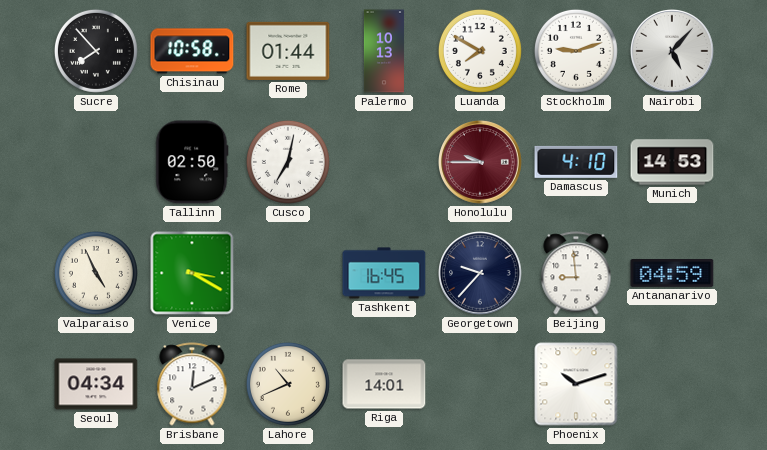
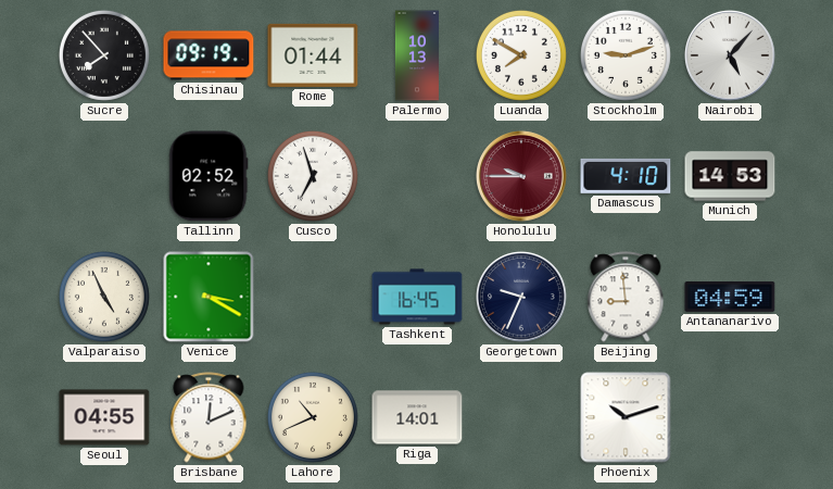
Chisinau: 10:58 -> 09:19
Tallinn: 02:50 -> 02:52
Cusco: 7:02 -> 6:57
Georgetown: 9:37 -> 9:34
Seoul: 04:34 -> 04:55
